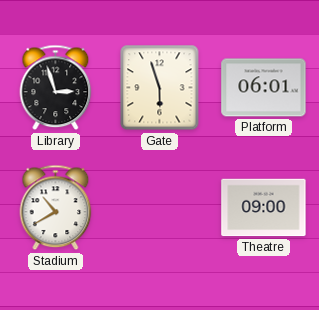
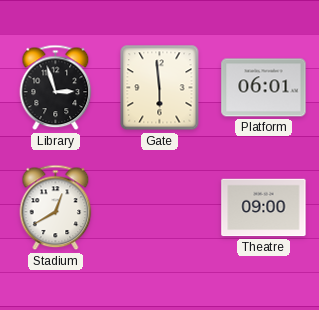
Gate: 5:57 -> 5:59
Stadium: 10:40 -> 12:40
